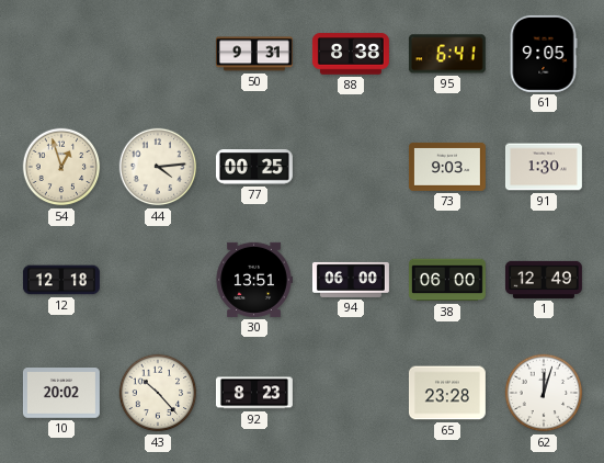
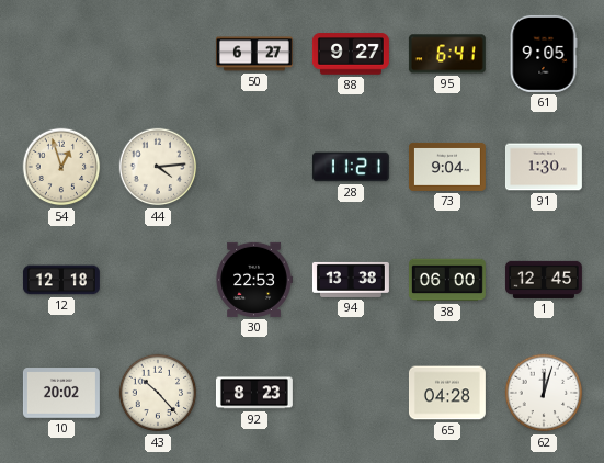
50: 9:31 -> 6:27
88: 8:38 -> 9:27
77: 00:25 -> none
28: none -> 11:21
73: 9:03 -> 9:04
30: 13:51 -> 22:53
94: 06:00 -> 13:38
1: 12:49 -> 12:45
65: 23:28 -> 04:28
